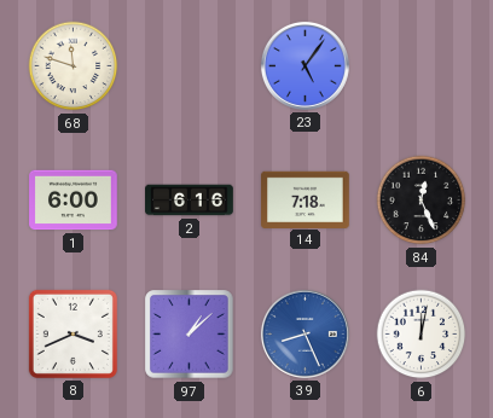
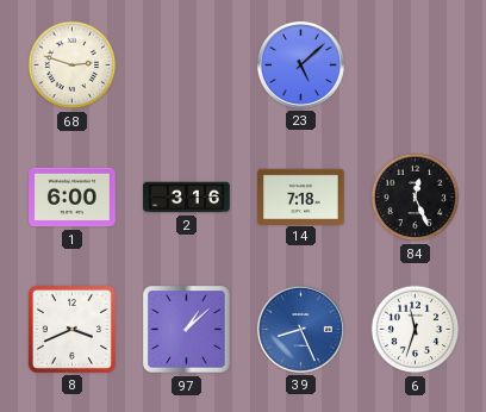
68: 11:48 -> 2:48
23: 5:06 -> 5:08
2: 6:16 -> 3:16
6: 12:02 -> 11:33
